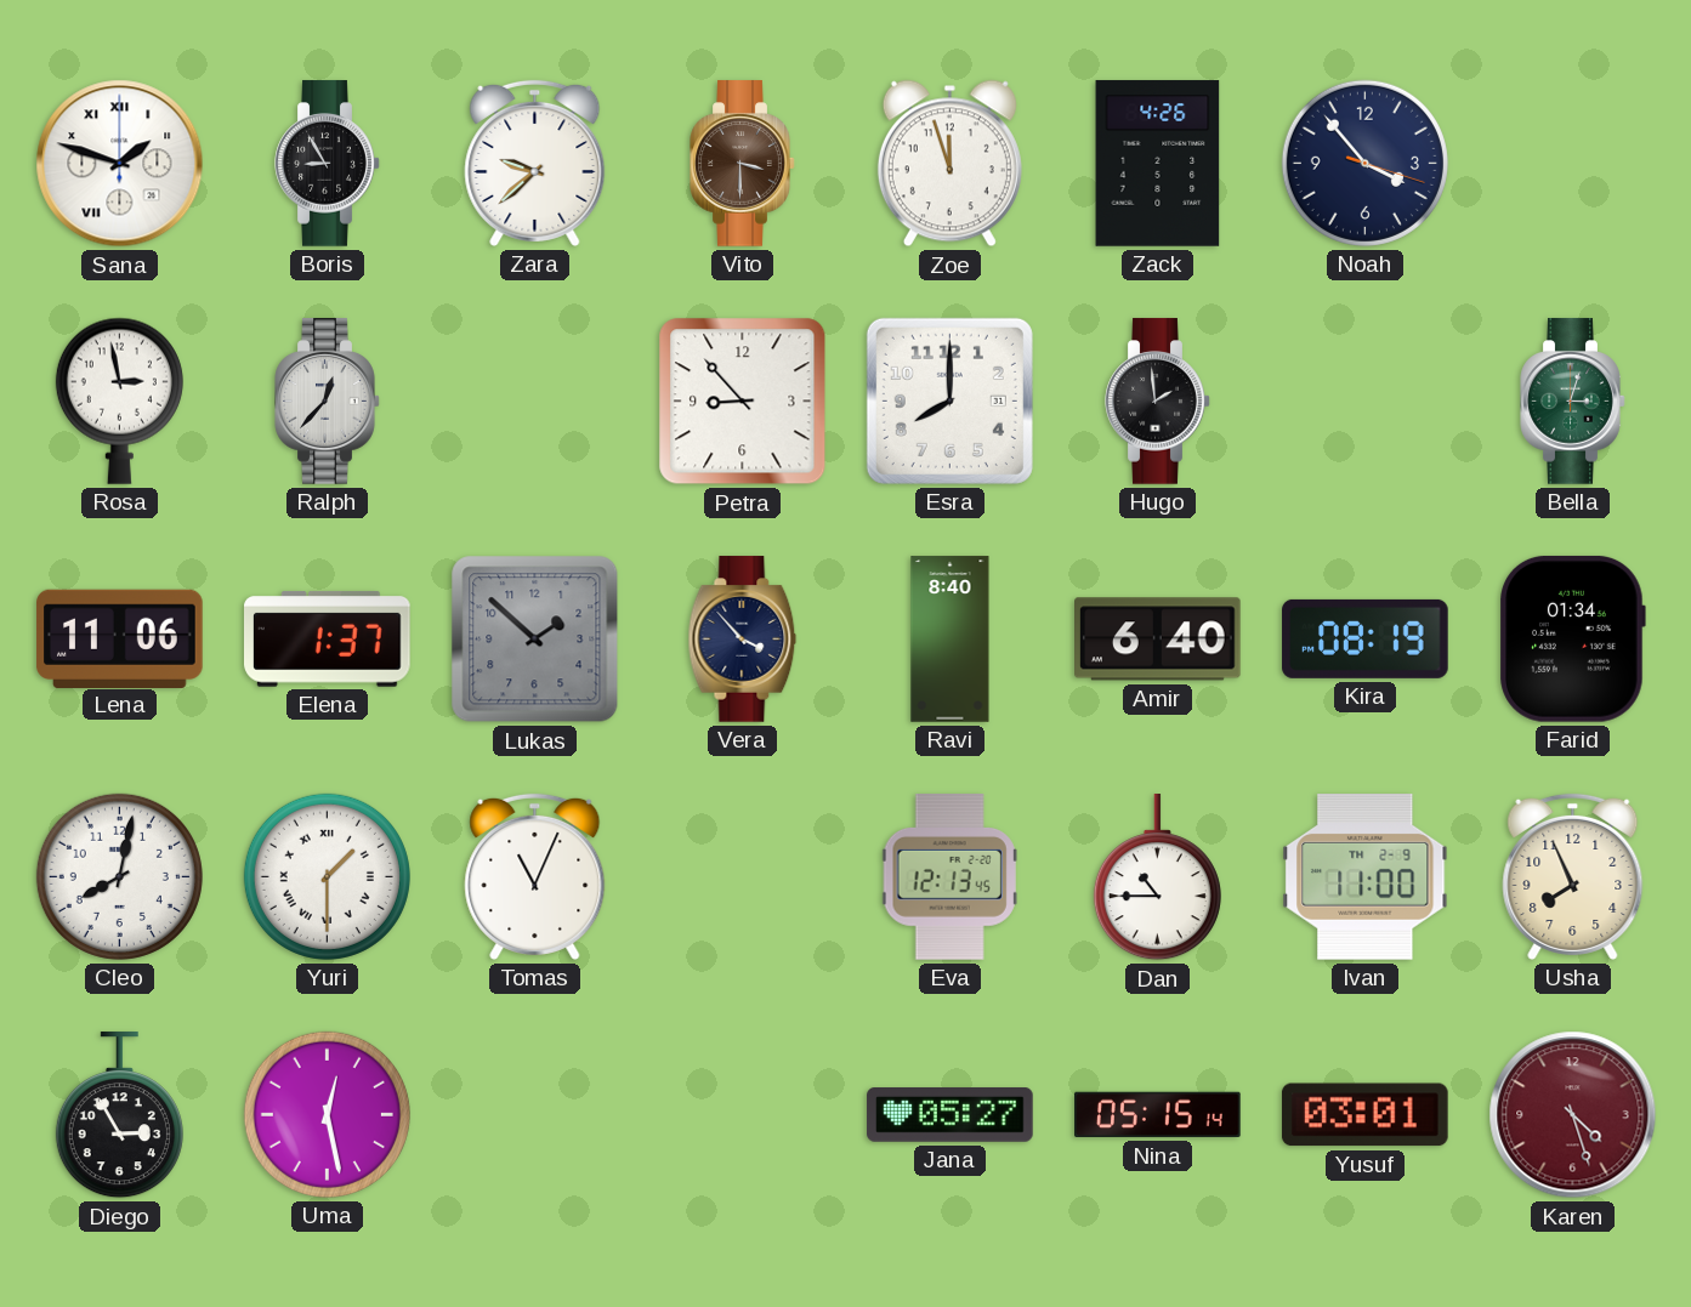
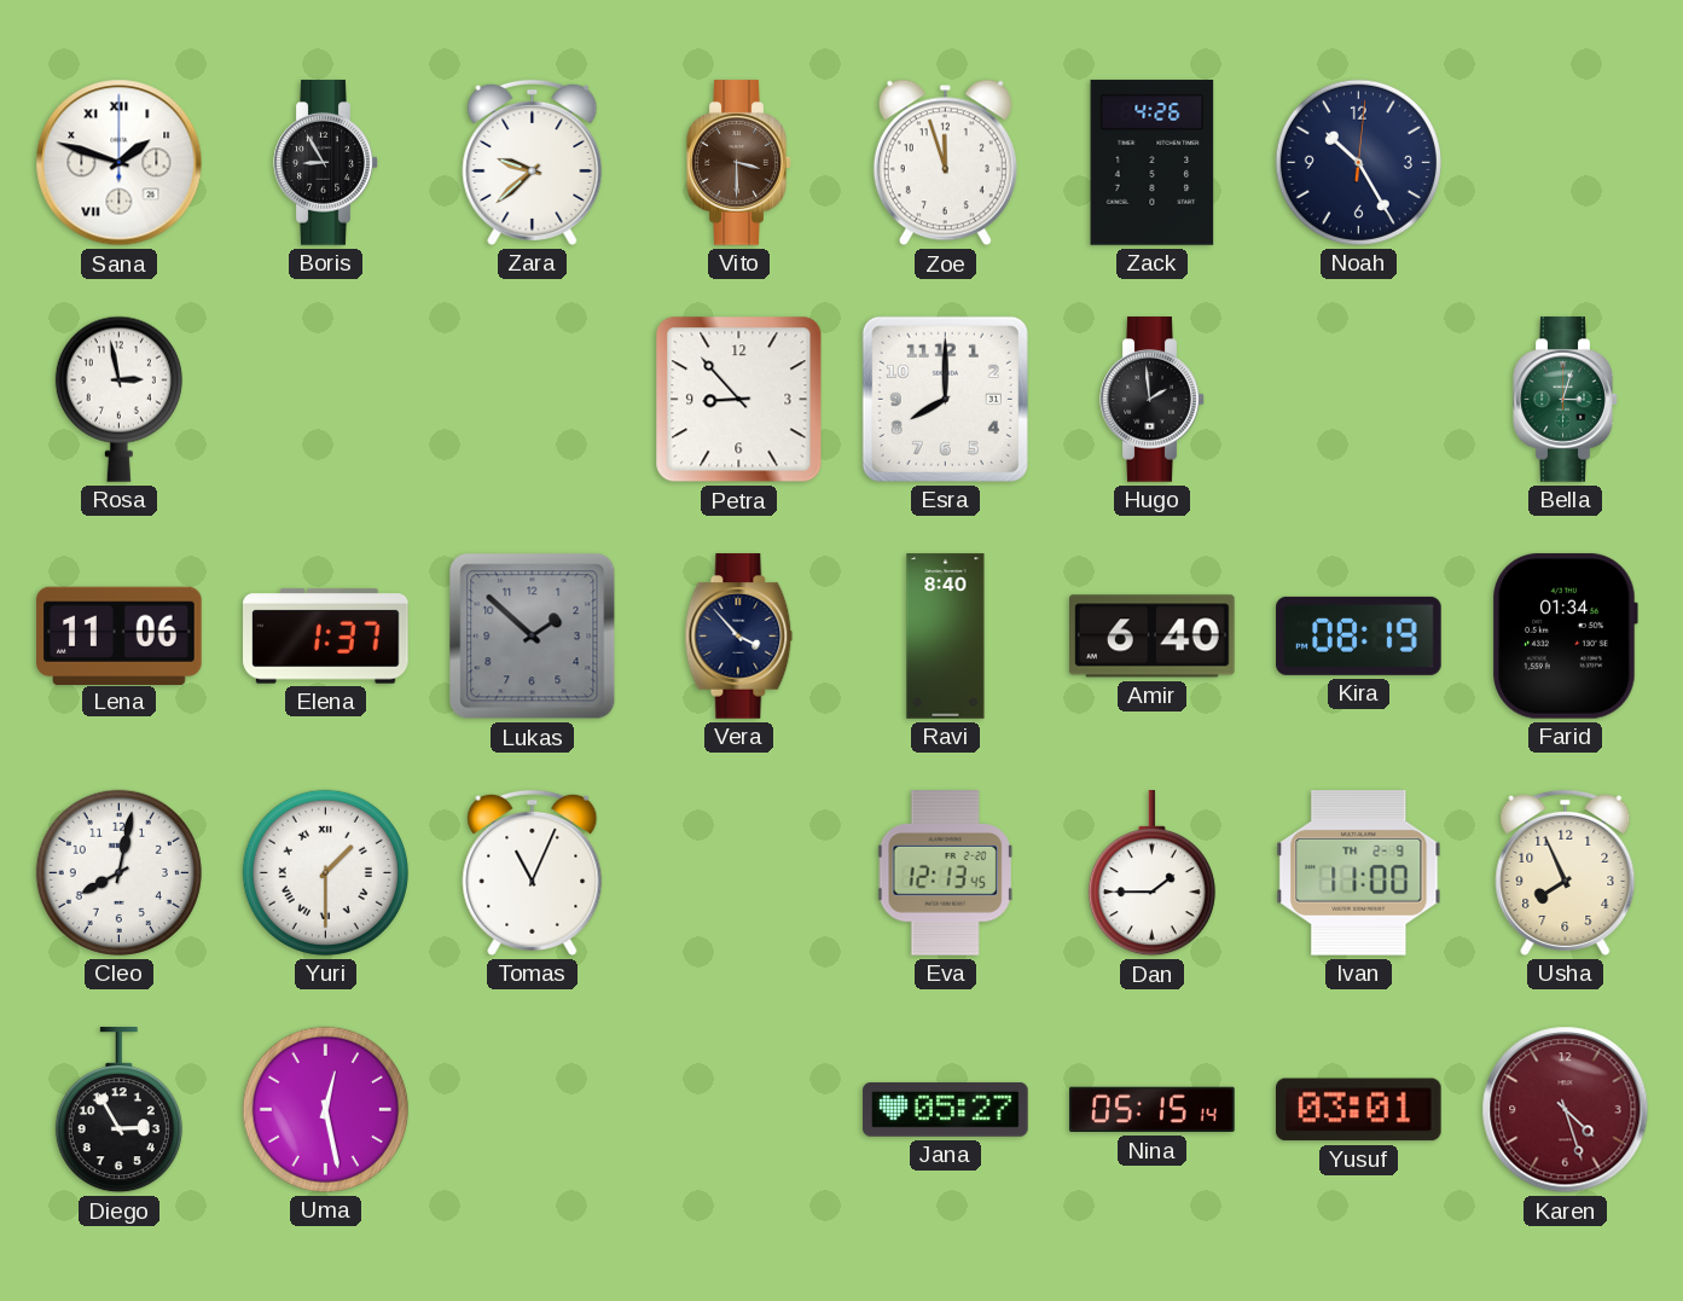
Noah: 3:53 -> 10:25
Ralph: 12:37 -> none
Dan: 10:45 -> 1:45
